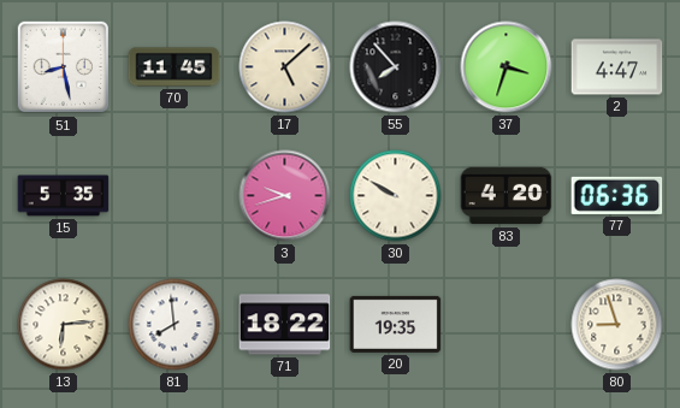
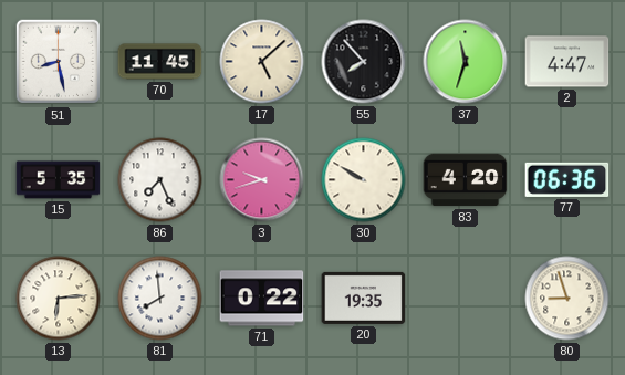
37: 3:33 -> 11:33
86: none -> 7:26
71: 18:22 -> 0:22
